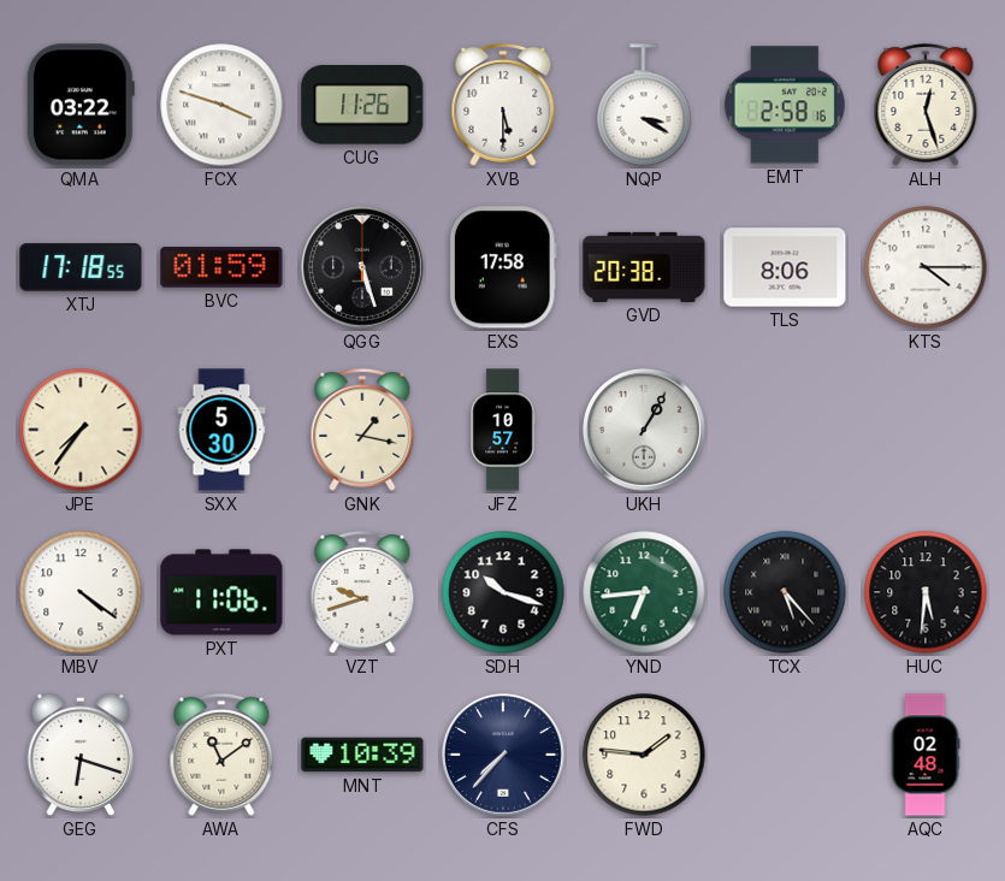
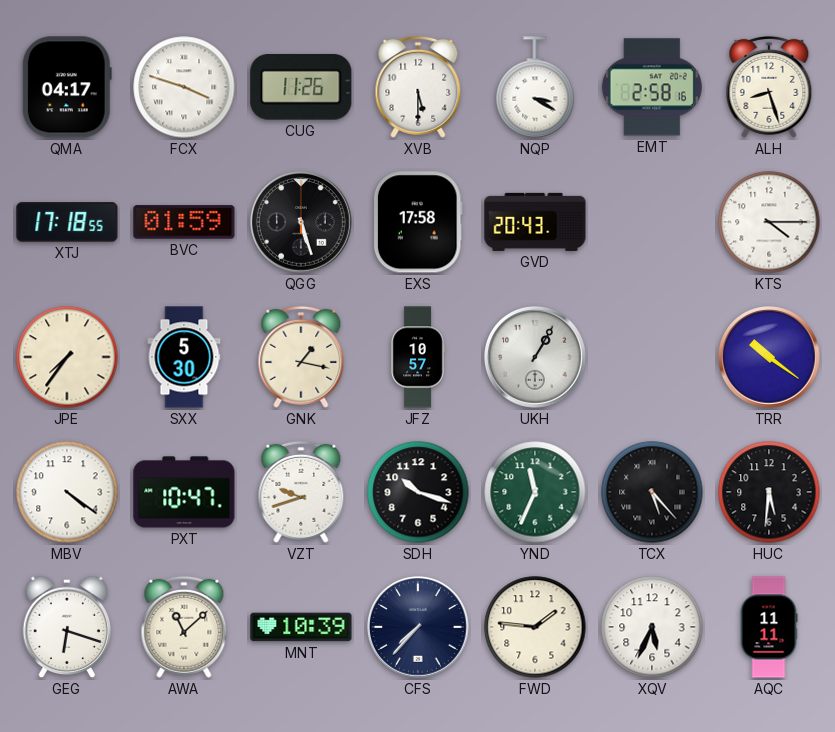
QMA: 03:22 -> 04:17
ALH: 12:27 -> 8:27
GVD: 20:38 -> 20:43
TLS: 8:06 -> none
TRR: none -> 10:21
PXT: 11:06 -> 10:47
YND: 6:44 -> 11:34
AWA: 11:09 -> 11:08
XQV: none -> 5:34
AQC: 02:48 -> 11:11
